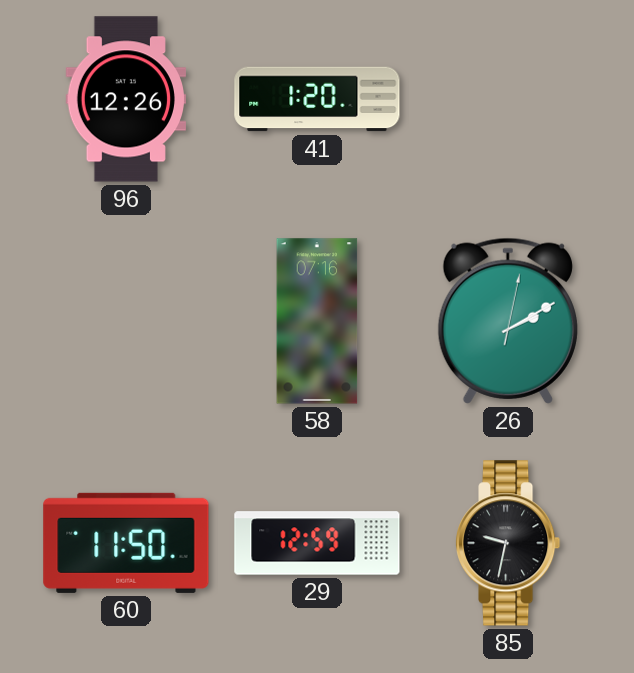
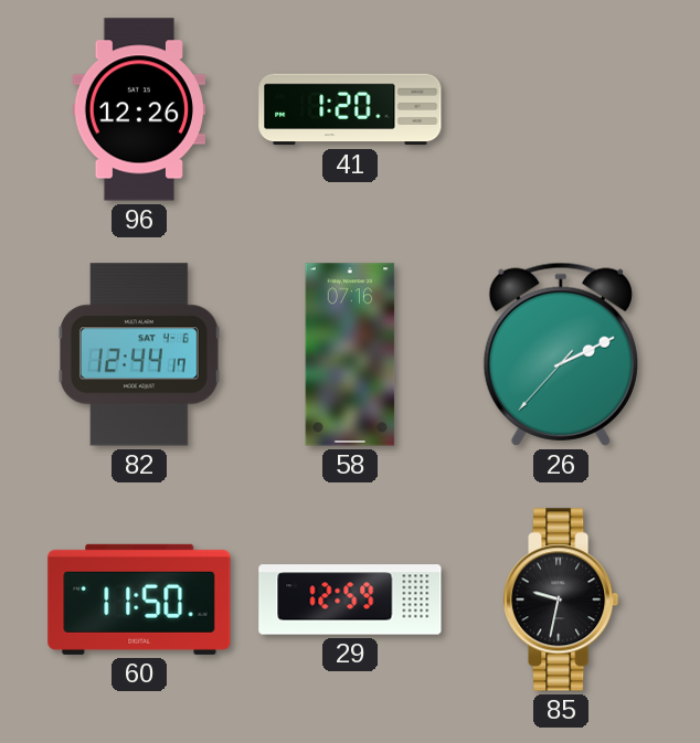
82: none -> 12:44
26: 2:10:02 -> 2:10:37
